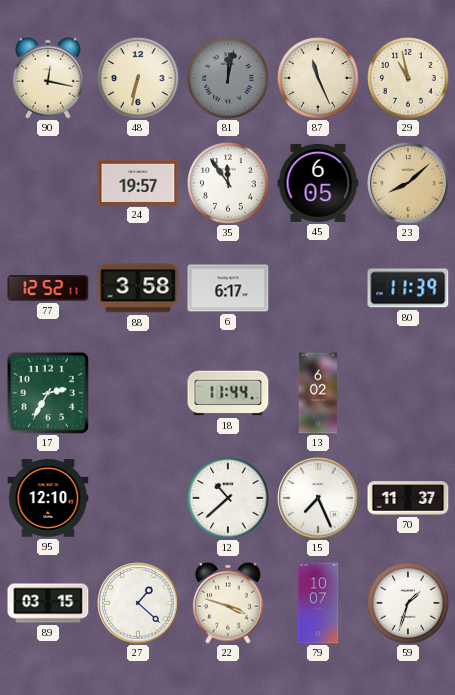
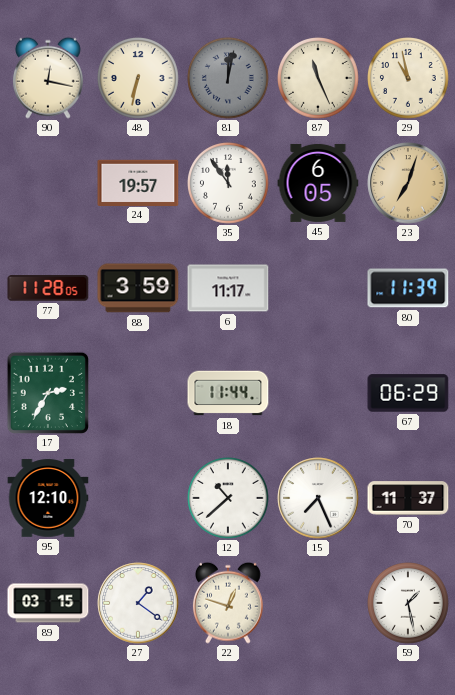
23: 8:08 -> 7:03
77: 12:52 -> 11:28
88: 3:58 -> 3:59
6: 6:17 -> 11:17
13: 6:02 -> none
67: none -> 06:29
27: 1:22 -> 1:21
22: 3:48 -> 12:48
79: 10:07 -> none
59: 1:33 -> 1:28
